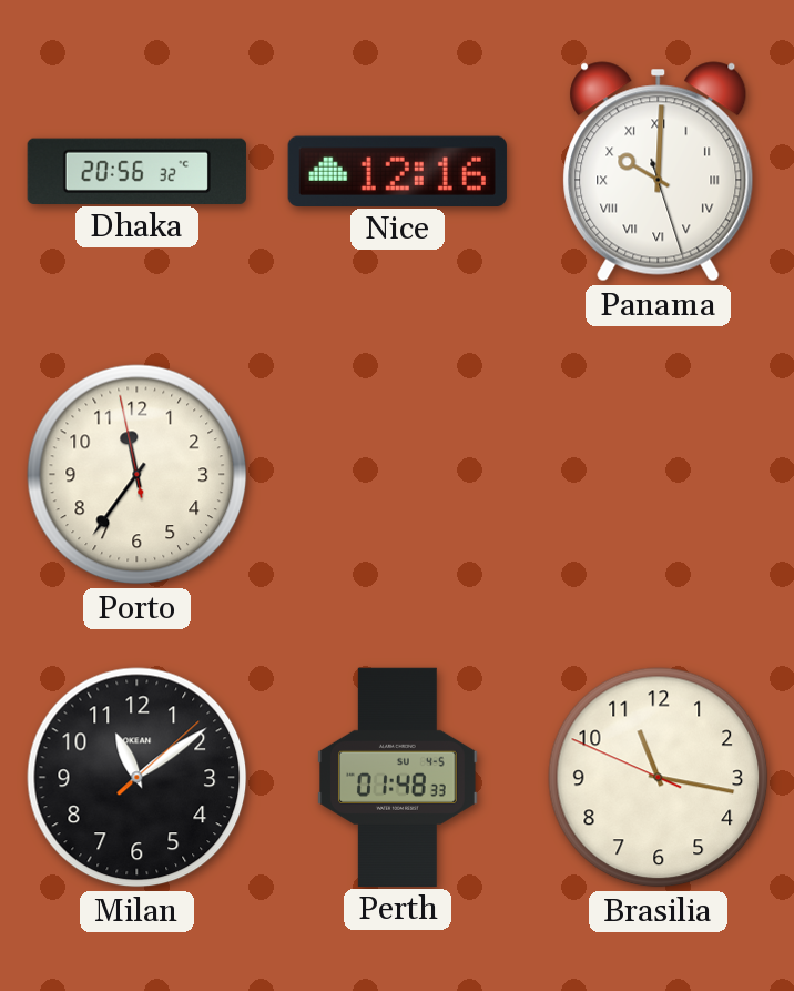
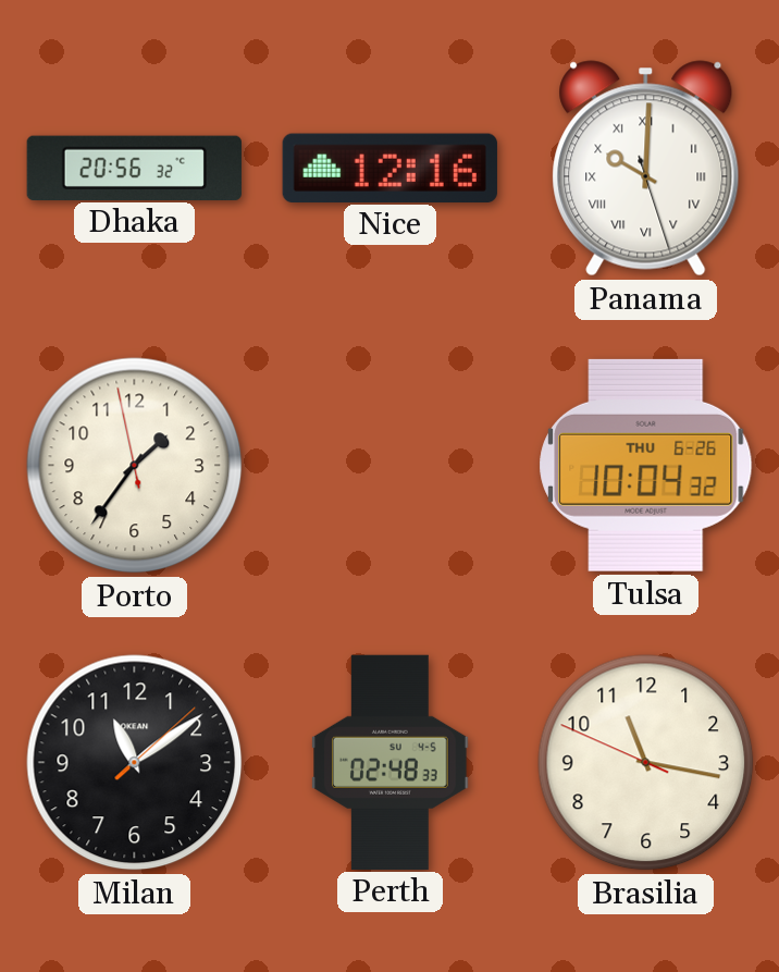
Porto: 11:35 -> 1:35
Tulsa: none -> 10:04
Perth: 01:48 -> 02:48
